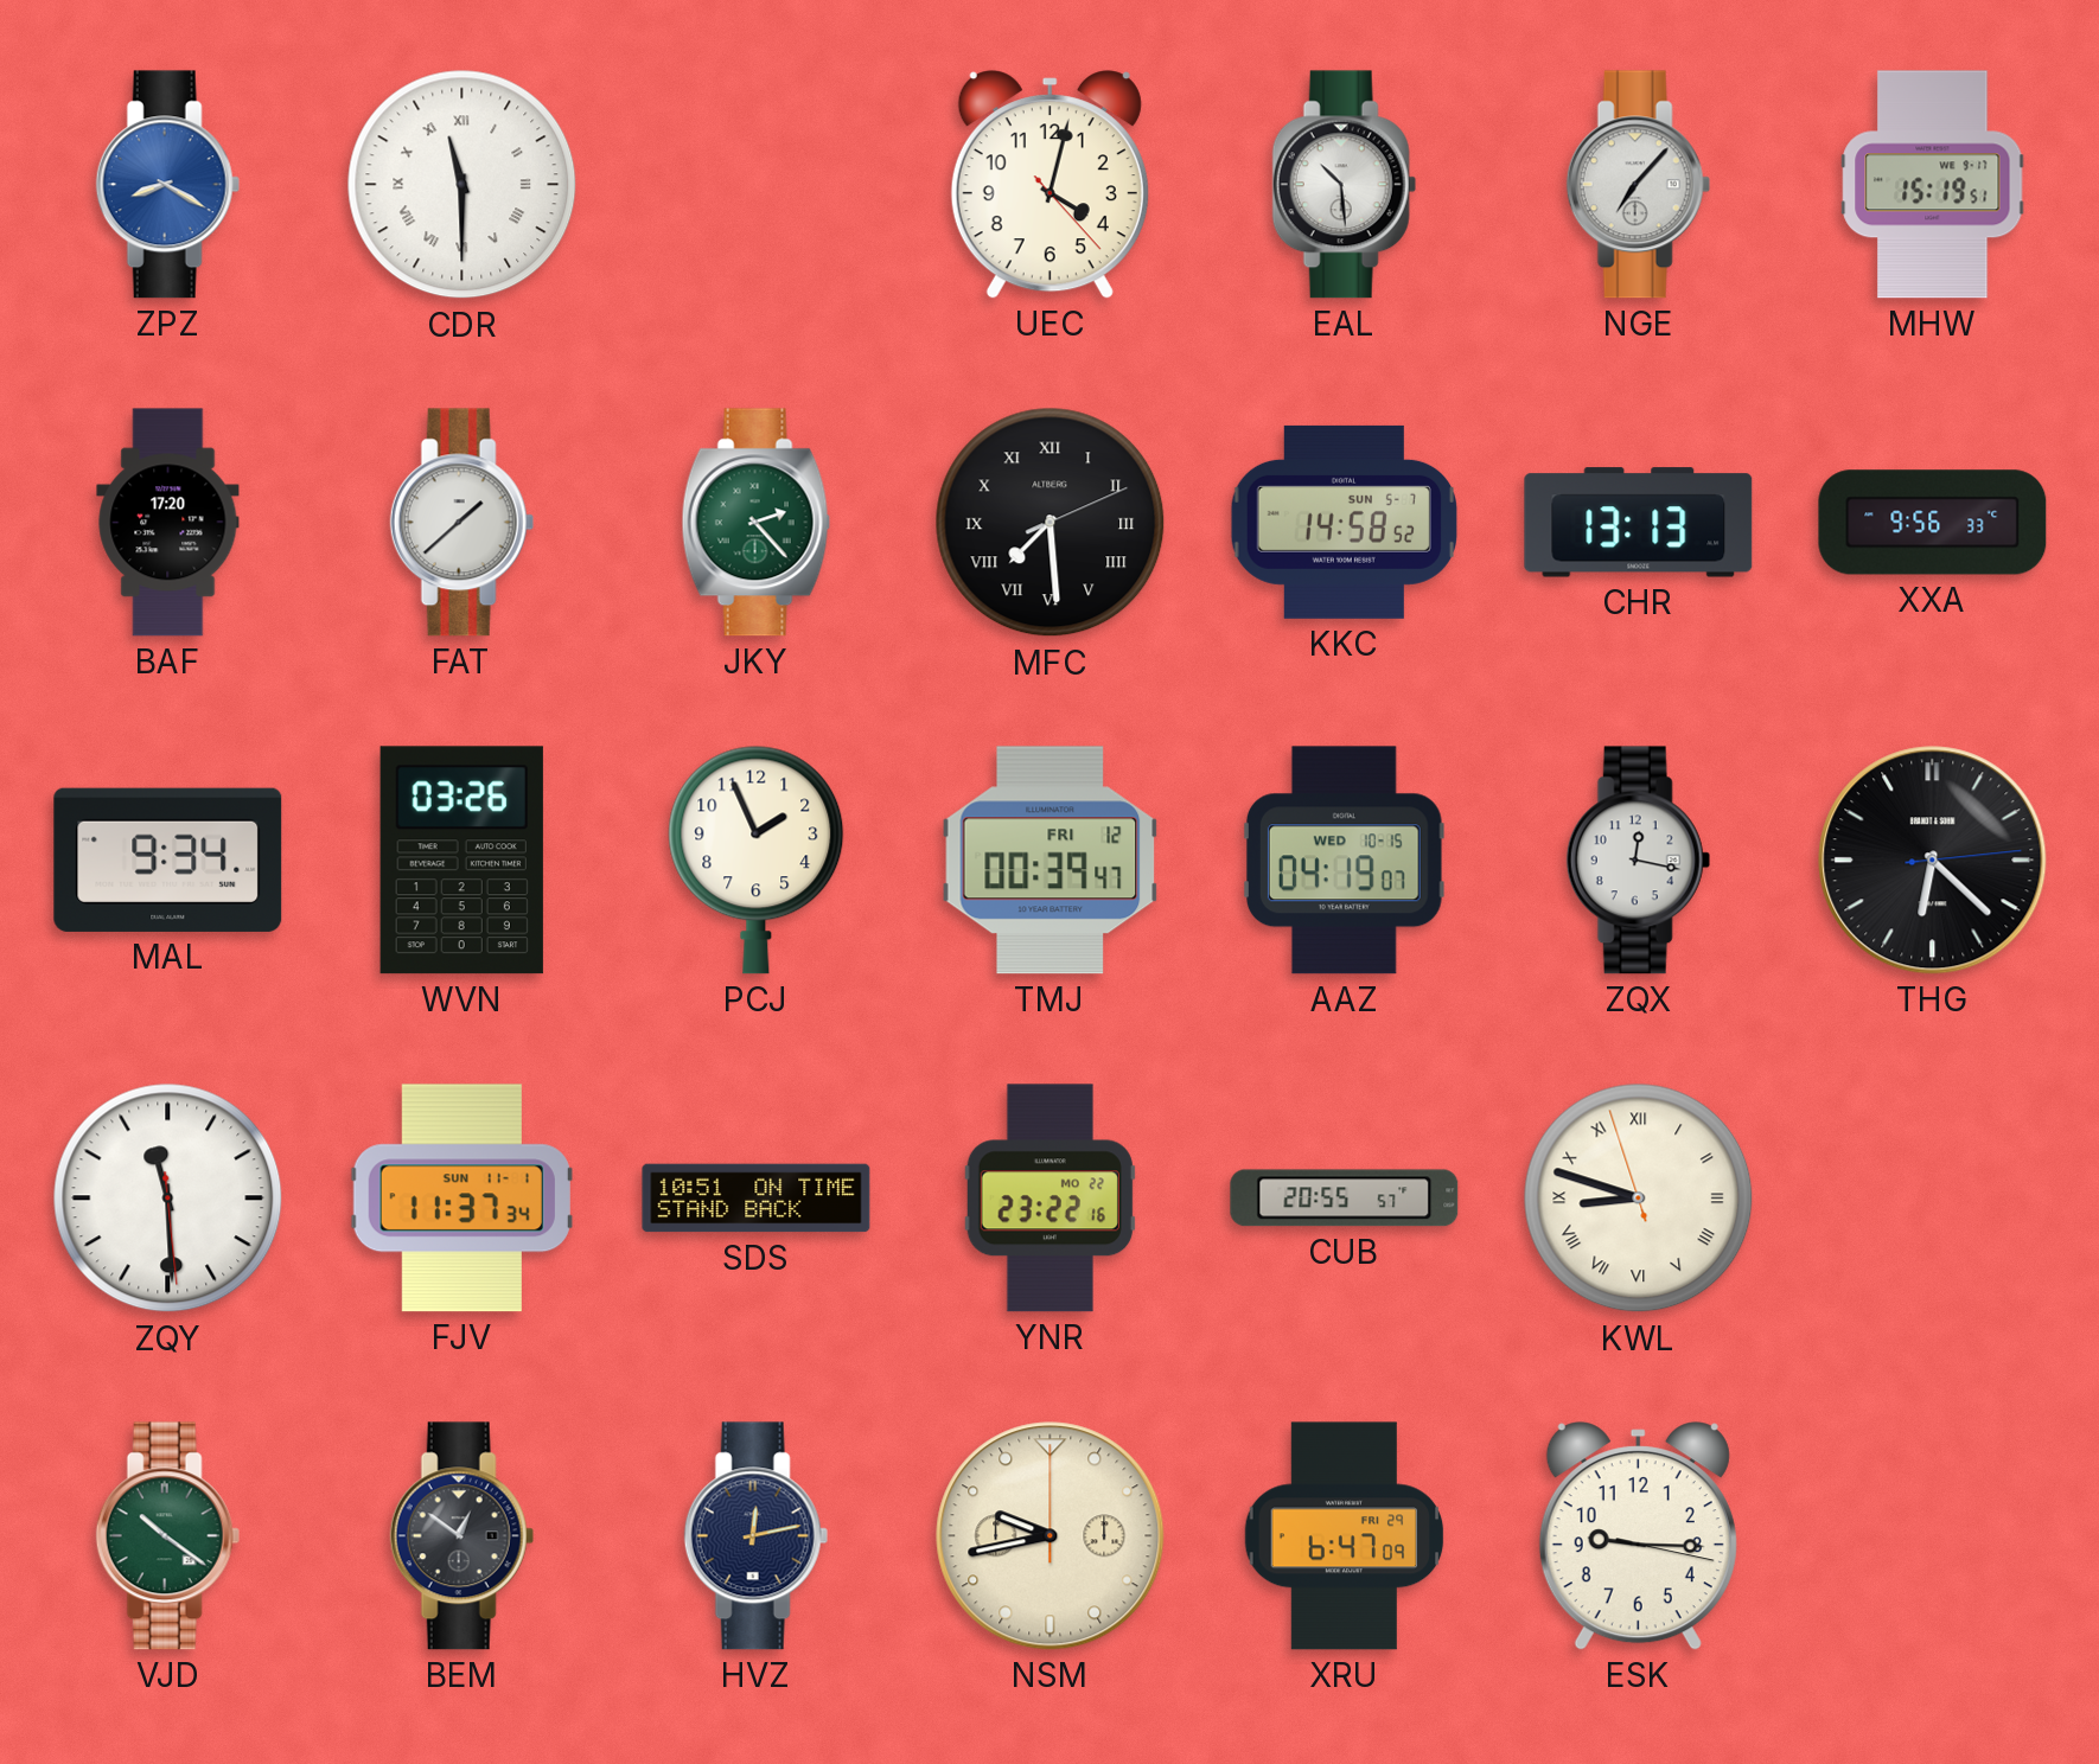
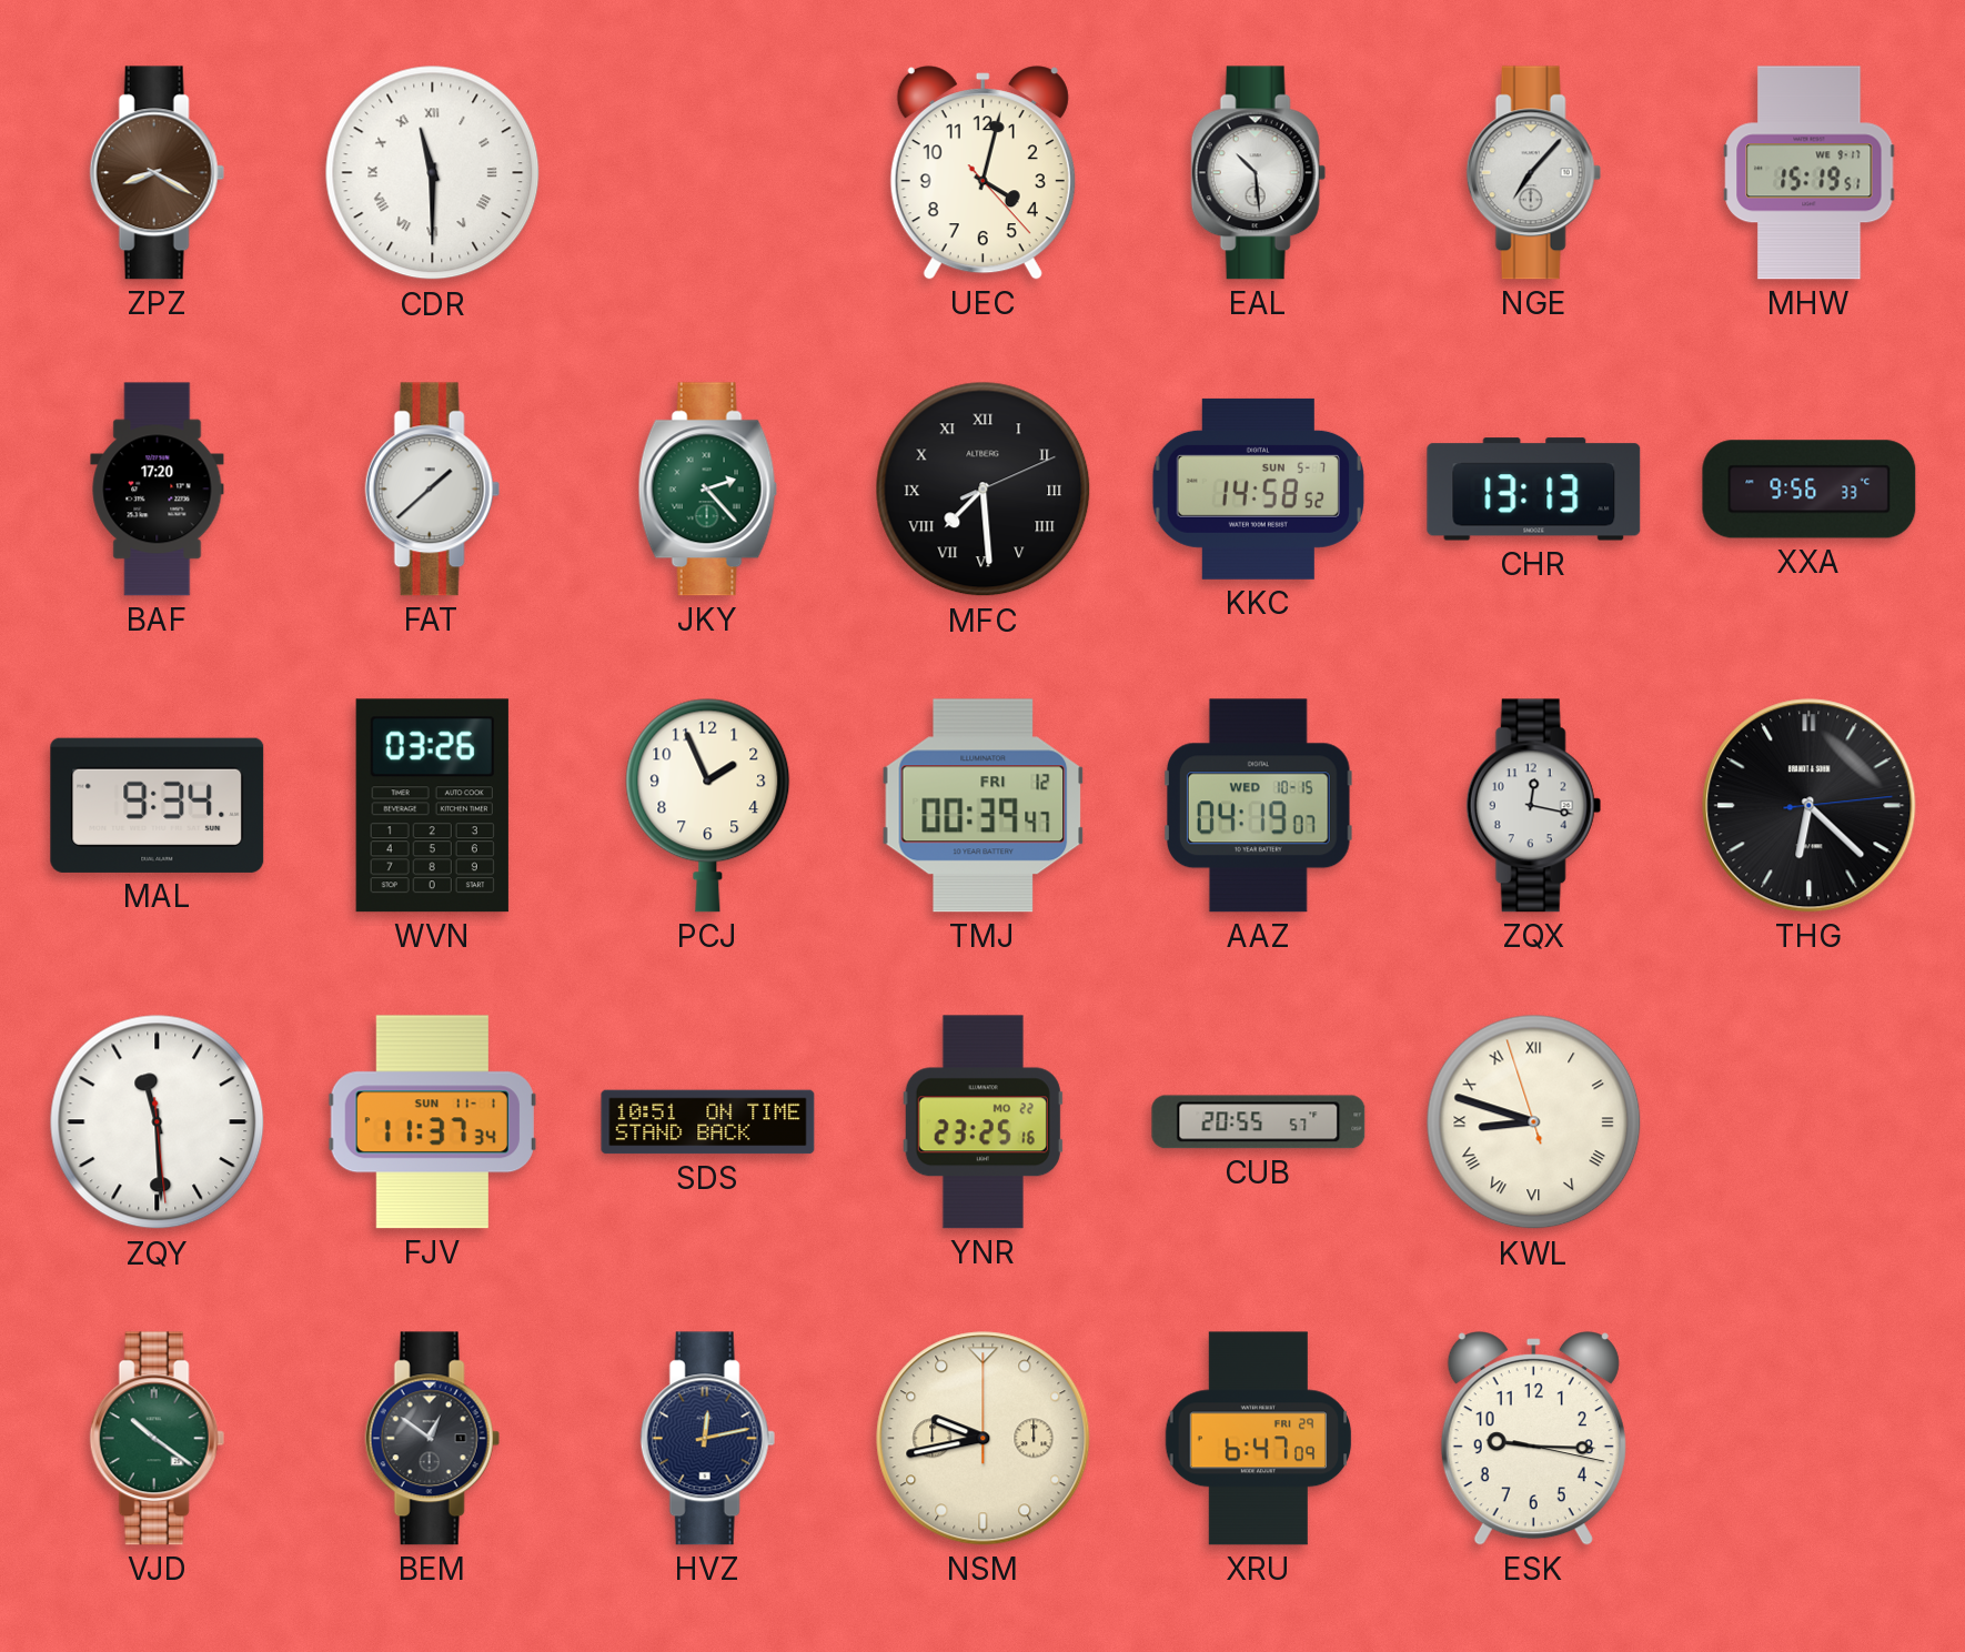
ZPZ dial: blue -> brown
YNR: 23:22 -> 23:25
